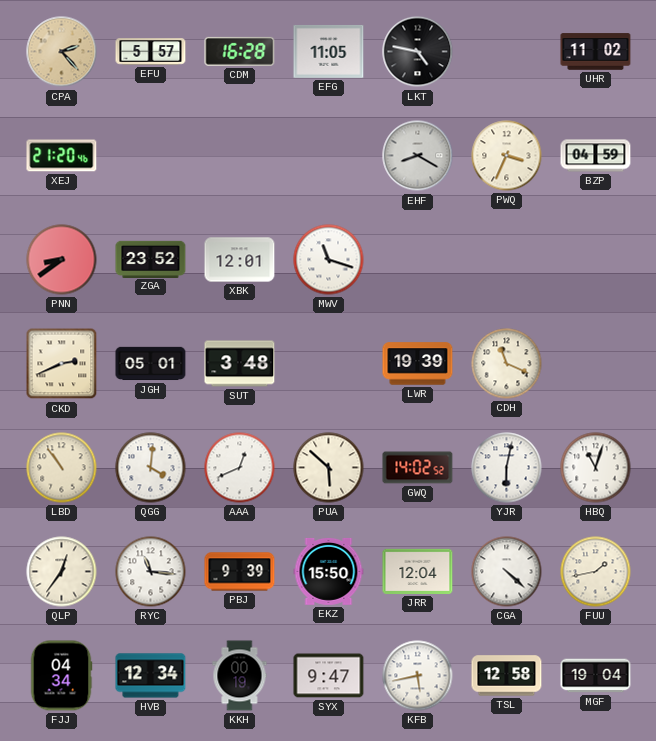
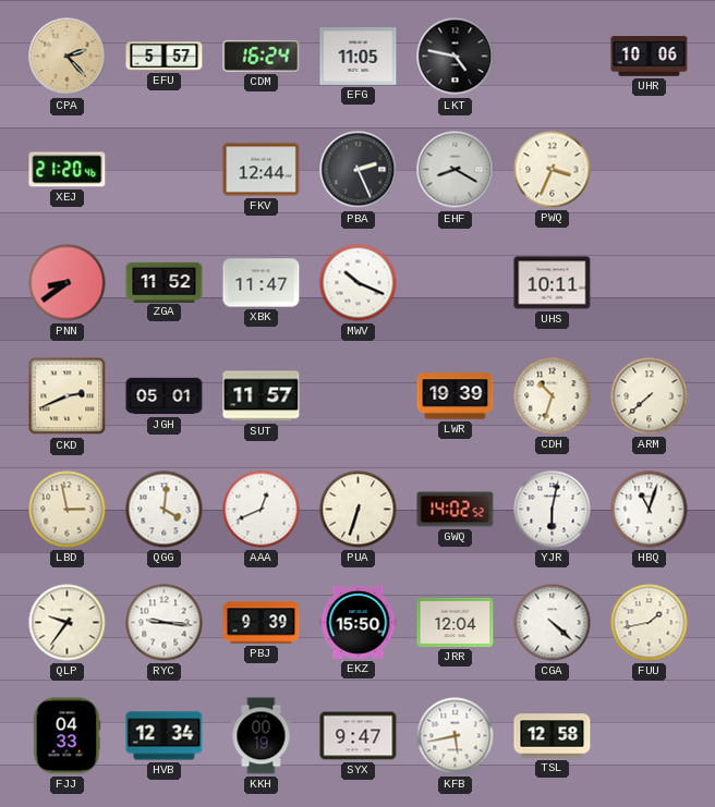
CDM: 16:28 -> 16:24
UHR: 11:02 -> 10:06
FKV: none -> 12:44
PBA: none -> 2:26
BZP: 04:59 -> none
ZGA: 23:52 -> 11:52
XBK: 12:01 -> 11:47
MWV: 11:18 -> 10:19
UHS: none -> 10:11
SUT: 3:48 -> 11:57
CDH: 11:19 -> 10:33
ARM: none -> 7:38
LBD: 10:54 -> 2:58
PUA: 5:52 -> 6:33
QLP: 12:36 -> 9:36
RYC: 11:16 -> 9:16
FJJ: 04:34 -> 04:33
MGF: 19:04 -> none
